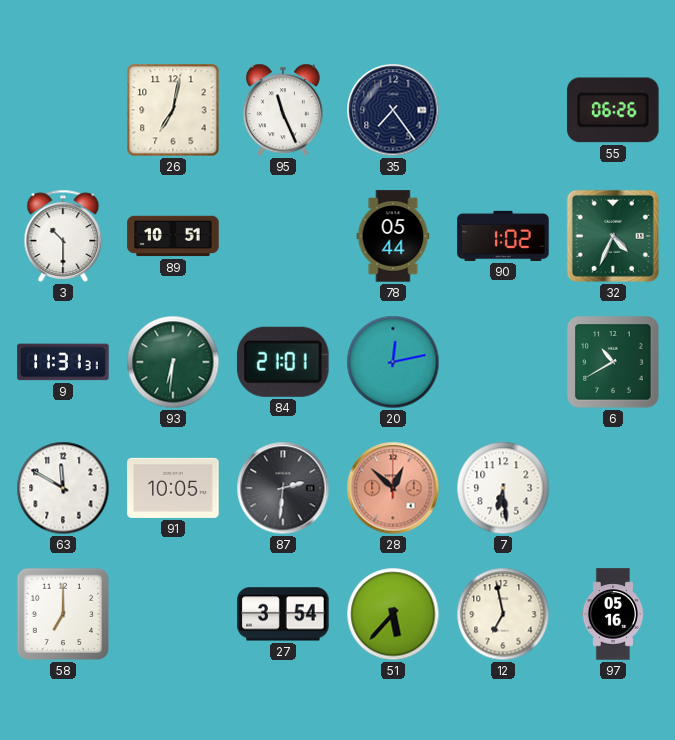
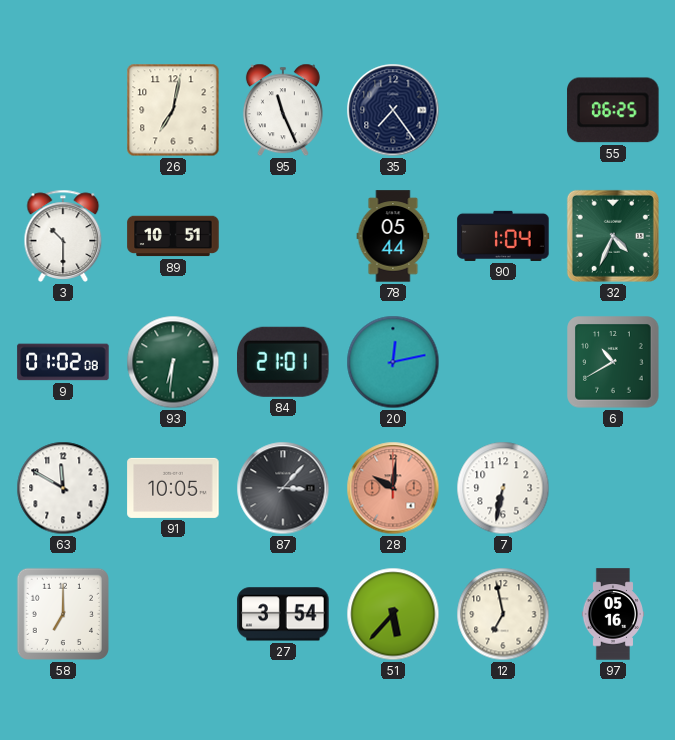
55: 06:26 -> 06:25
90: 1:02 -> 1:04
9: 11:31 -> 01:02
87: 2:31 -> 3:07
28: 12:52 -> 10:01
7: 6:29 -> 6:32
